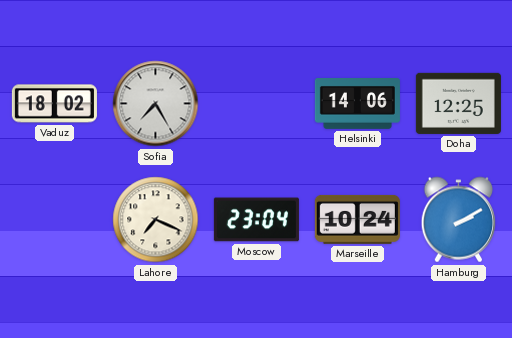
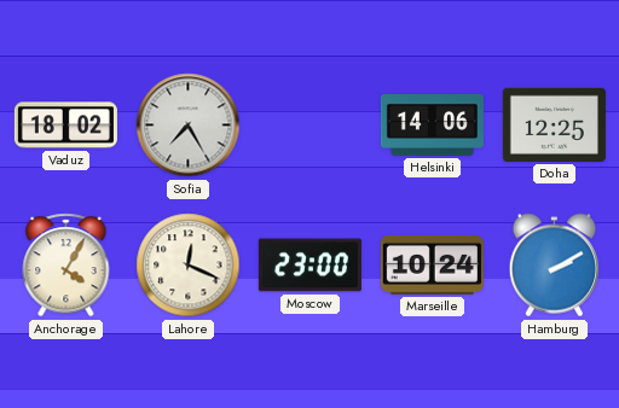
Anchorage: none -> 4:05
Lahore: 7:19 -> 12:19
Moscow: 23:04 -> 23:00
